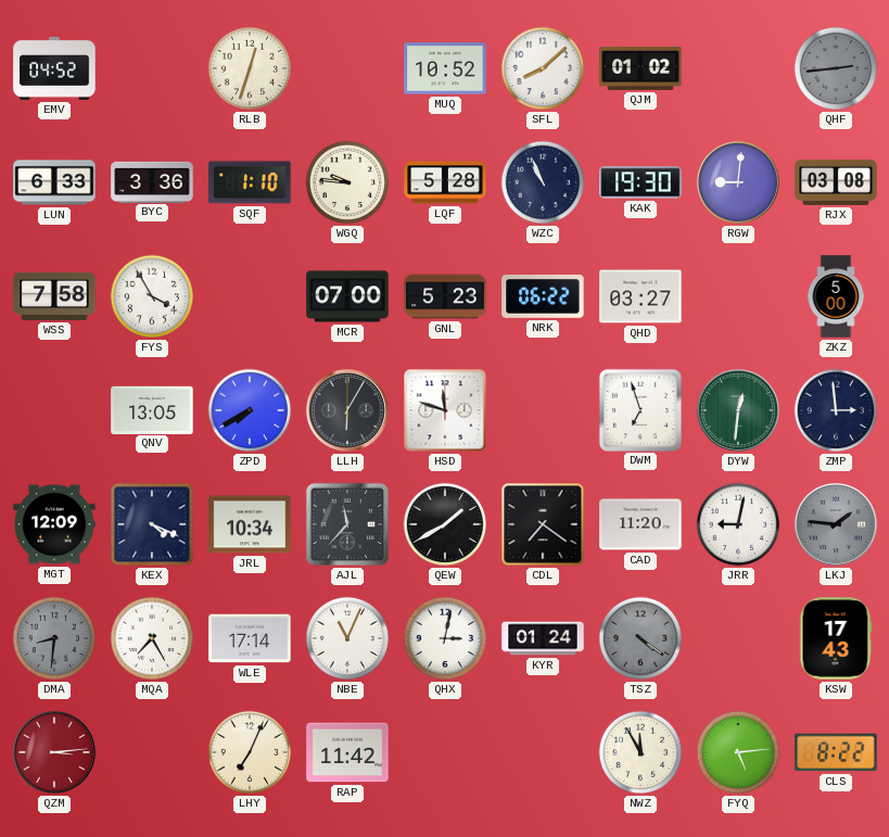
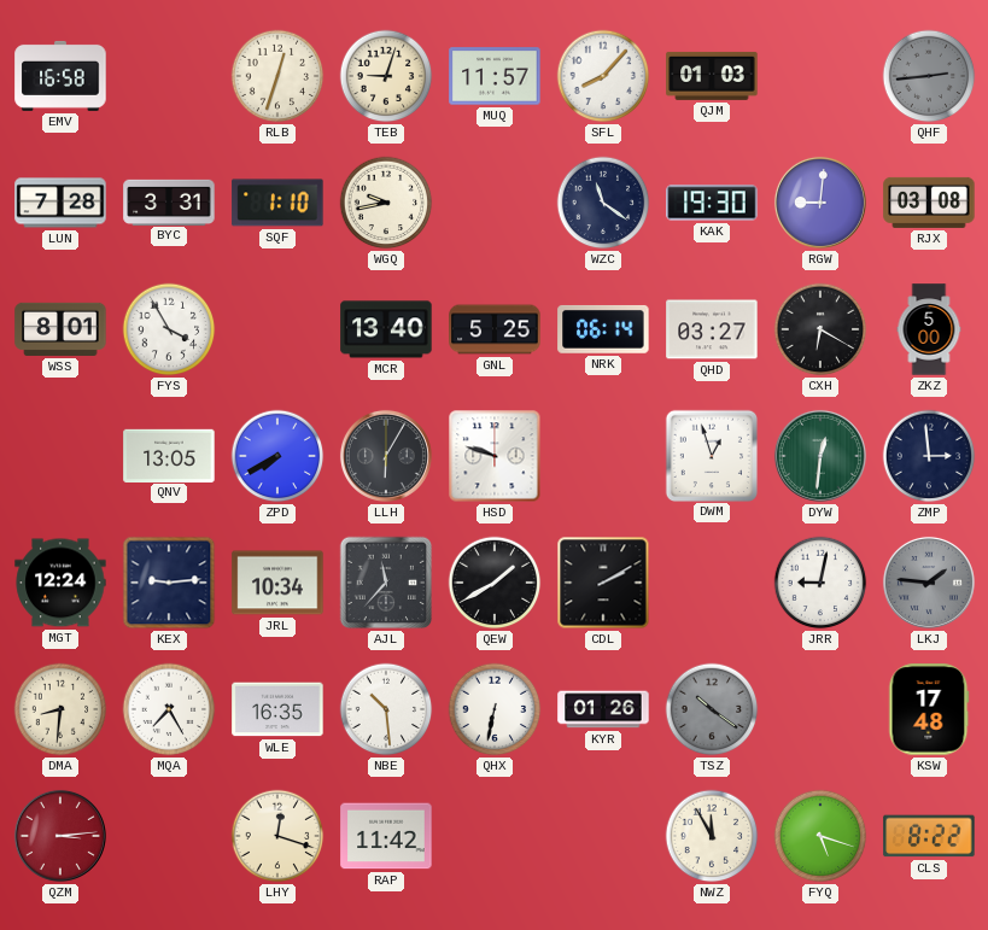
EMV: 04:52 -> 16:58
TEB: none -> 9:03
MUQ: 10:52 -> 11:57
SFL: 8:08 -> 8:07
QJM: 01:02 -> 01:03
LUN: 6:33 -> 7:28
BYC: 3:36 -> 3:31
WGQ: 9:46 -> 9:43
LQF: 5:28 -> none
WZC: 10:56 -> 11:21
WSS: 7:58 -> 8:01
MCR: 07:00 -> 13:40
GNL: 5:23 -> 5:25
NRK: 06:22 -> 06:14
CXH: none -> 6:20
HSD: 11:48 -> 9:48
DWM: 6:57 -> 12:57
MGT: 12:09 -> 12:24
KEX: 4:19 -> 9:14
CDL: 7:21 -> 2:10
CAD: 11:20 -> none
DMA dial: grey -> cream
WLE: 17:14 -> 16:35
NBE: 11:04 -> 10:29
QHX: 3:02 -> 6:32
KYR: 01:24 -> 01:26
TSZ: 4:21 -> 10:21
KSW: 17:43 -> 17:48
LHY: 7:04 -> 12:18
FYQ: 5:14 -> 5:18
